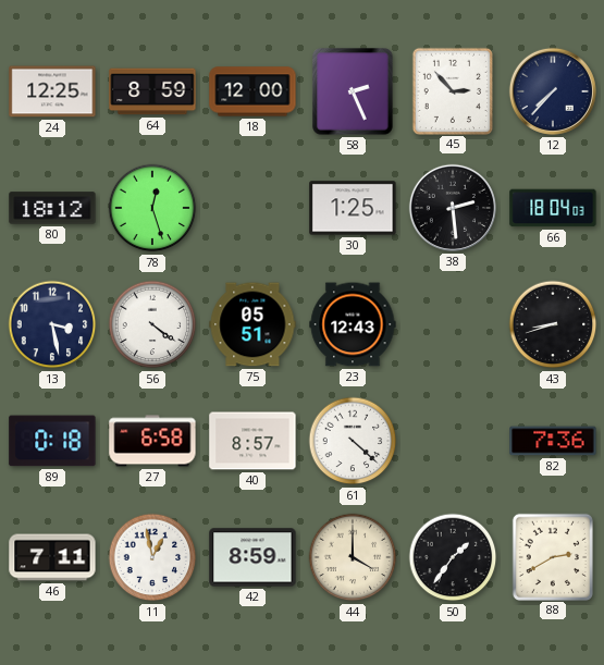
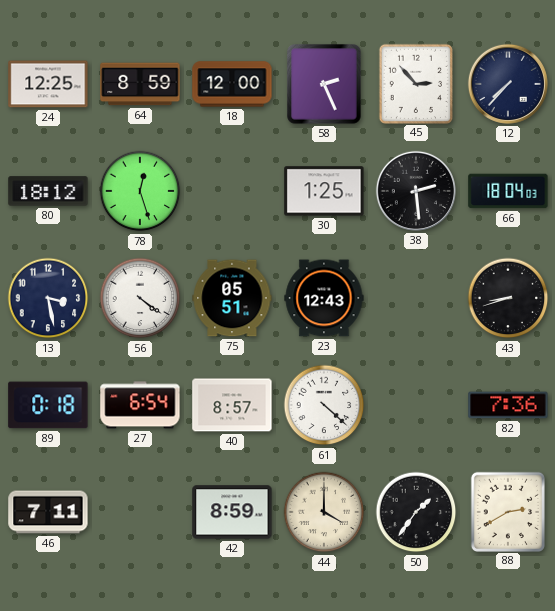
27: 6:58 -> 6:54
11: 12:58 -> none
